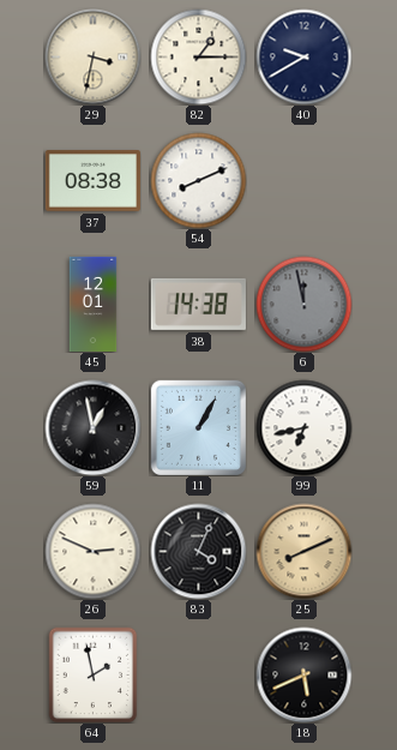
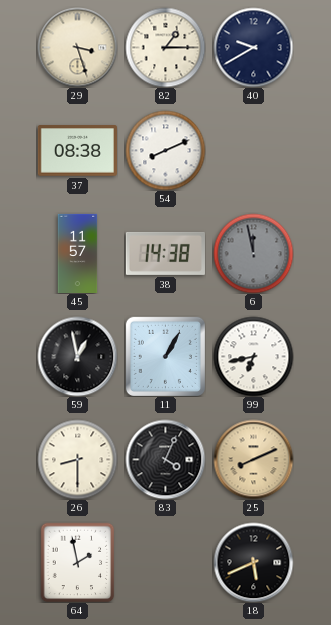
29: 3:32 -> 3:27
45: 12:01 -> 11:57
26: 2:49 -> 8:30
